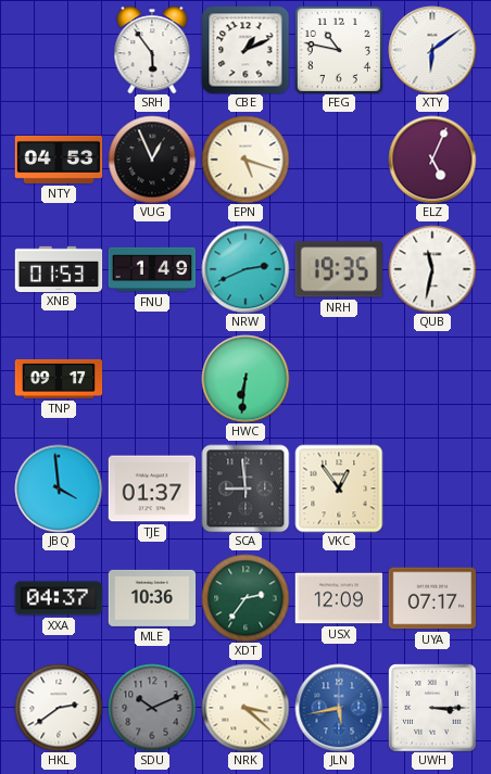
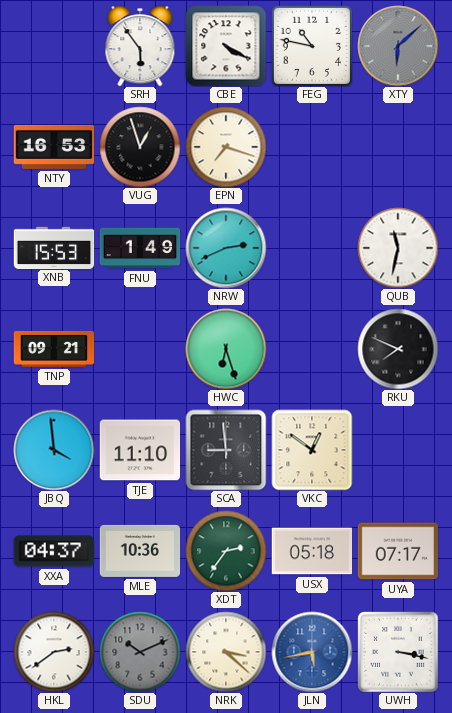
CBE: 1:11 -> 4:20
XTY: 6:09 -> 6:08
XTY dial: white -> grey
NTY: 04:53 -> 16:53
VUG: 12:56 -> 12:57
EPN: 5:18 -> 7:18
ELZ: 5:04 -> none
XNB: 01:53 -> 15:53
NRH: 19:35 -> none
TNP: 09:17 -> 09:21
HWC: 6:31 -> 6:27
RKU: none -> 7:49
TJE: 01:37 -> 11:10
VKC: 12:54 -> 12:51
USX: 12:09 -> 05:18
UWH: 3:15 -> 3:17
